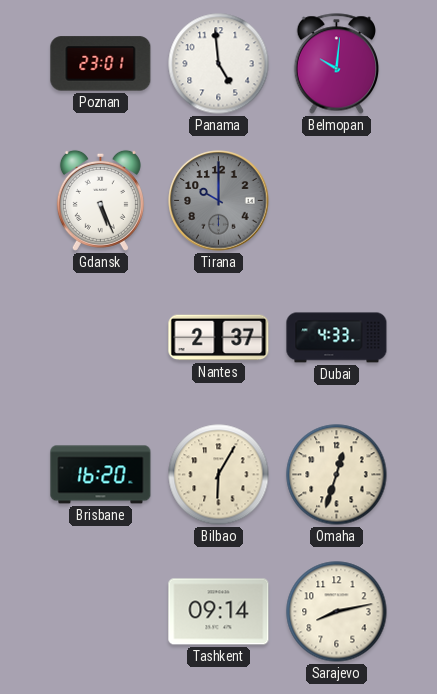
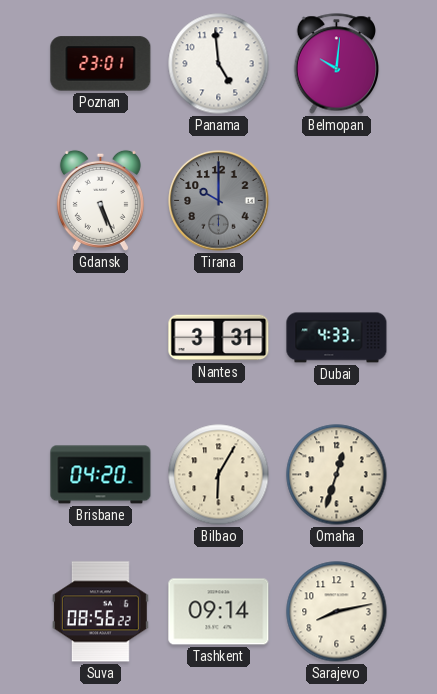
Nantes: 2:37 -> 3:31
Brisbane: 16:20 -> 04:20
Suva: none -> 08:56
